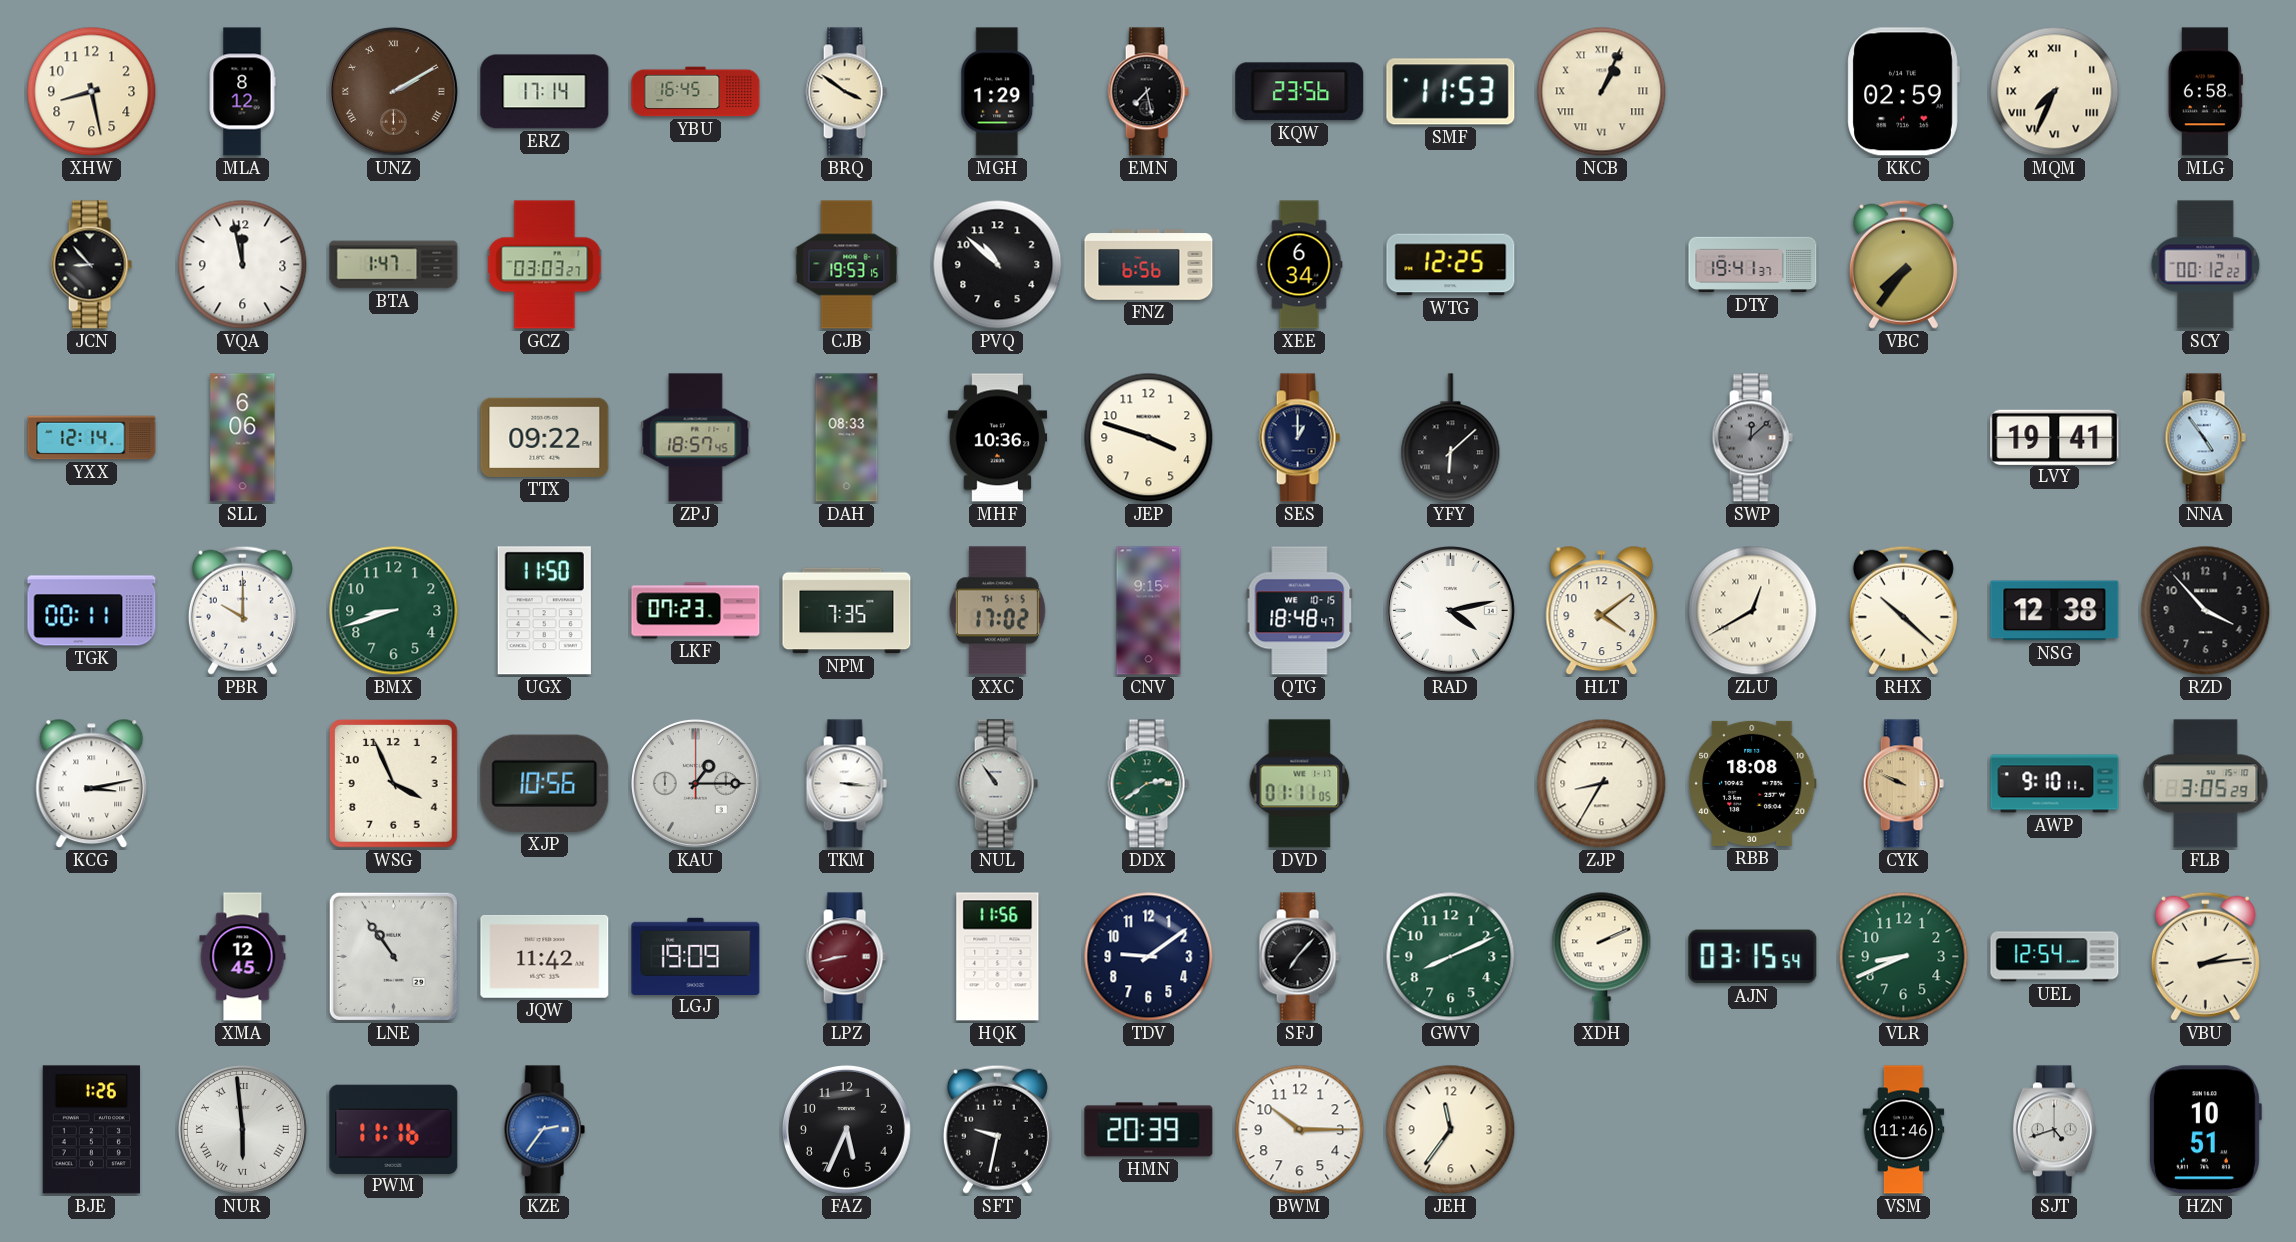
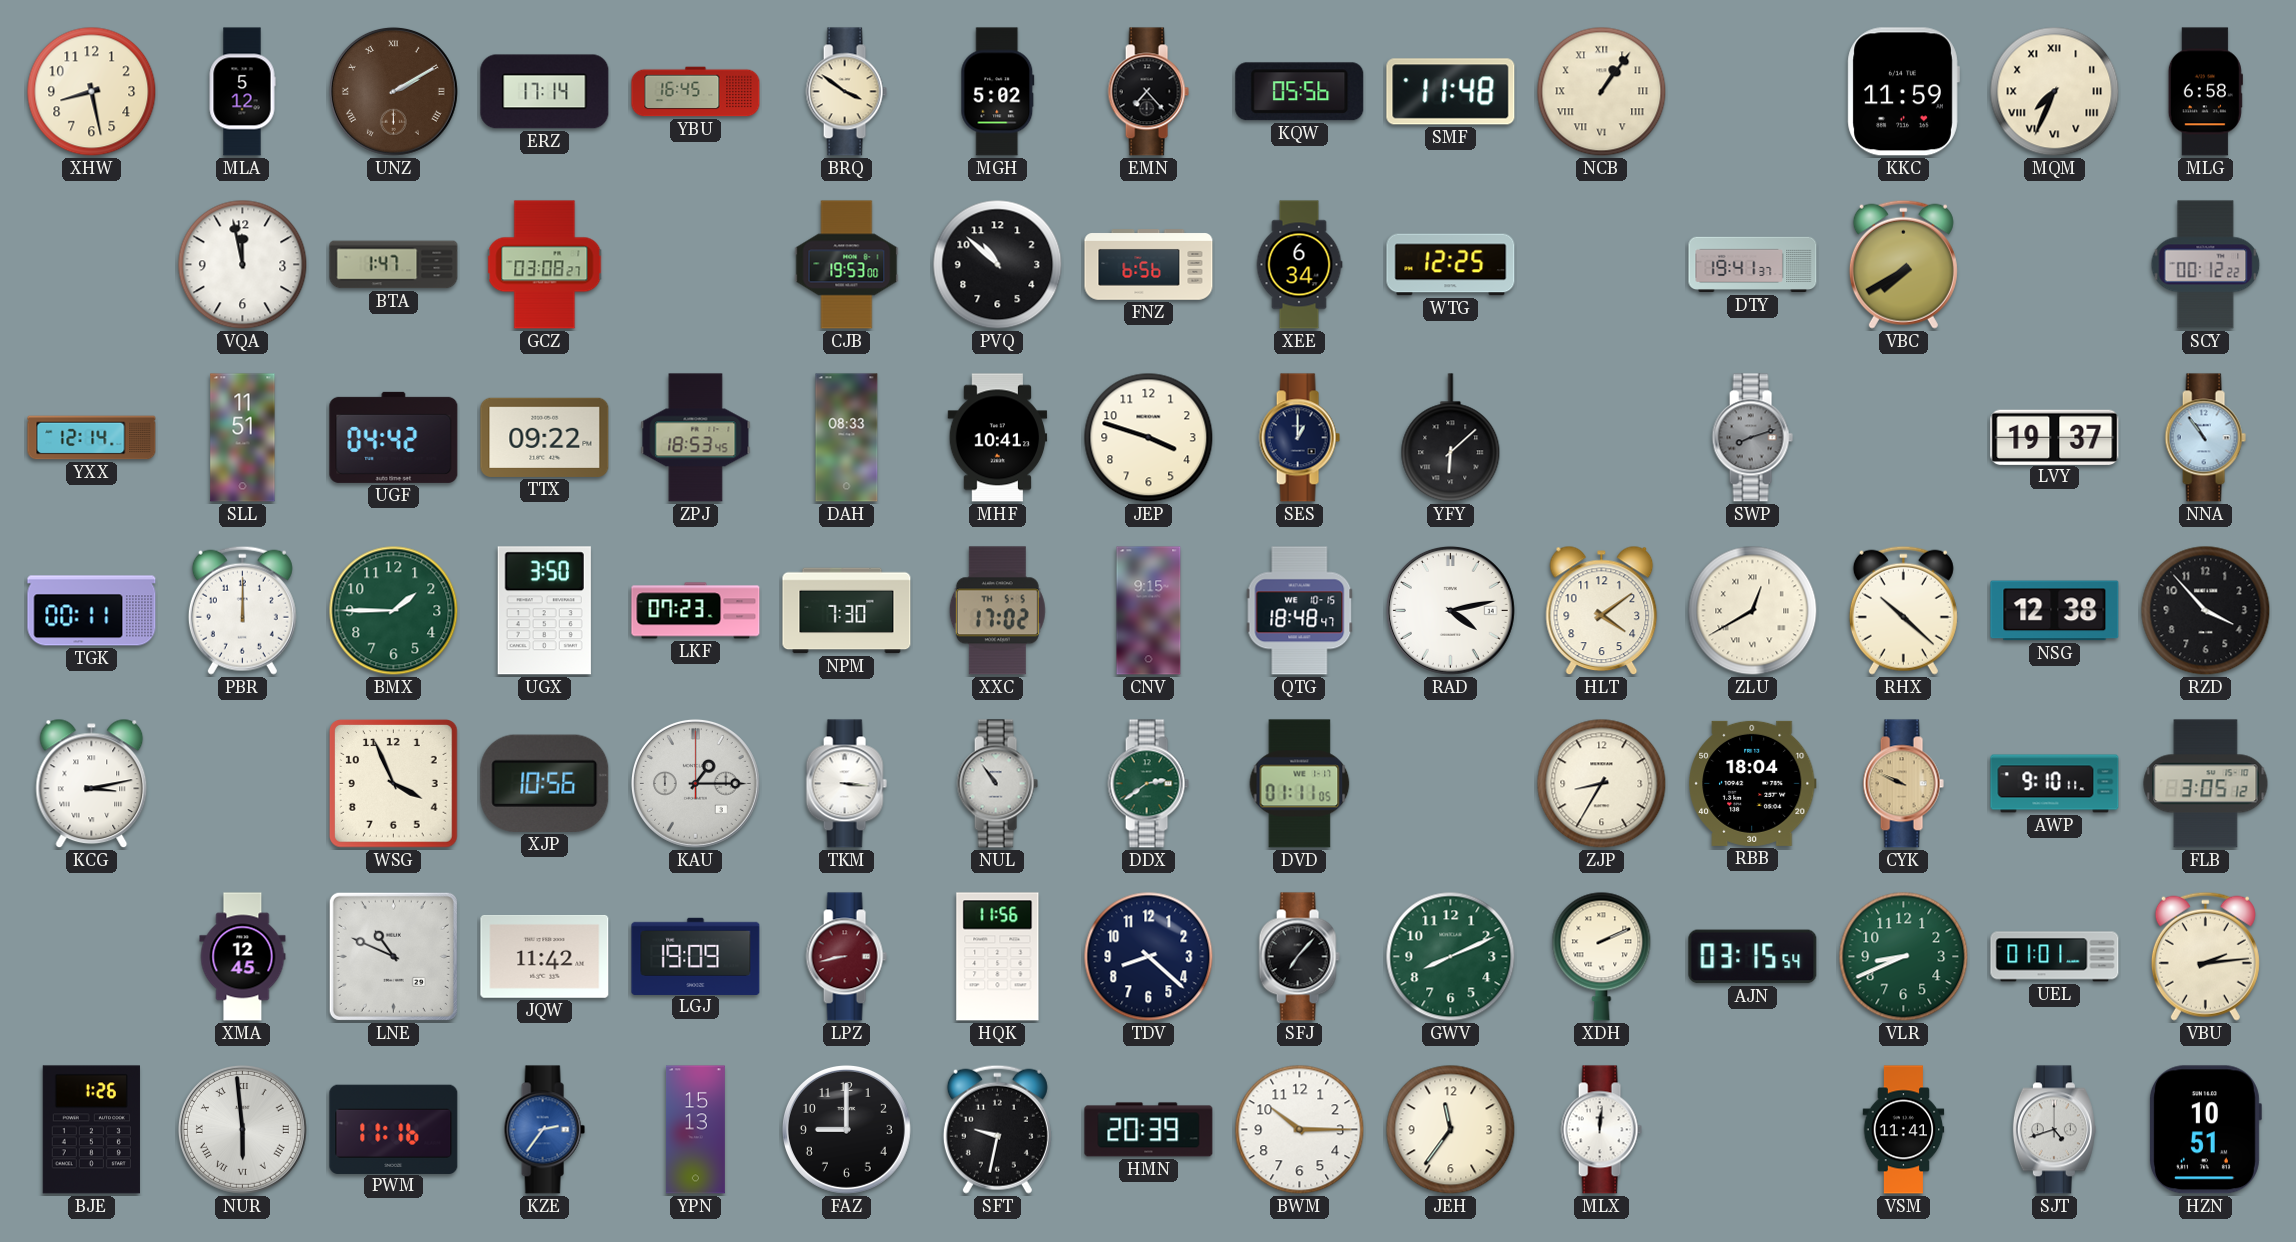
MLA: 8:12 -> 5:12
MGH: 1:29 -> 5:02
EMN: 7:28 -> 7:23
KQW: 23:56 -> 05:56
SMF: 11:53 -> 11:48
NCB: 1:04 -> 1:06
KKC: 02:59 -> 11:59
JCN: 8:53 -> none
GCZ: 03:03 -> 03:08
CJB: 19:53:15 -> 19:53:00
VBC: 7:36 -> 7:40
SLL: 6:06 -> 11:51
UGF: none -> 04:42
ZPJ: 18:57 -> 18:53
MHF: 10:36 -> 10:41
SWP: 12:08 -> 8:12
LVY: 19:41 -> 19:37
NNA: 4:54 -> 10:54
PBR: 10:00 -> 12:00
BMX: 8:42 -> 1:45
UGX: 11:50 -> 3:50
NPM: 7:35 -> 7:30
RBB: 18:08 -> 18:04
FLB: 3:05:29 -> 3:05:12
LNE: 10:54 -> 10:49
TDV: 9:09 -> 8:22
UEL: 12:54 -> 01:01
YPN: none -> 15:13
FAZ: 5:34 -> 9:00
MLX: none -> 12:01
VSM: 11:46 -> 11:41
